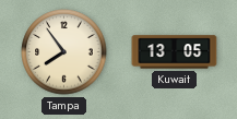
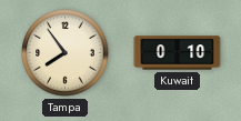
Kuwait: 13:05 -> 0:10
